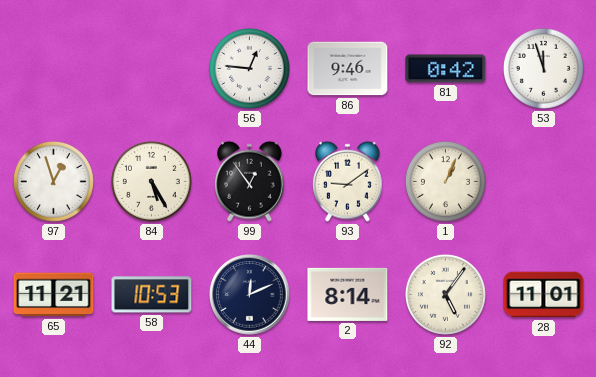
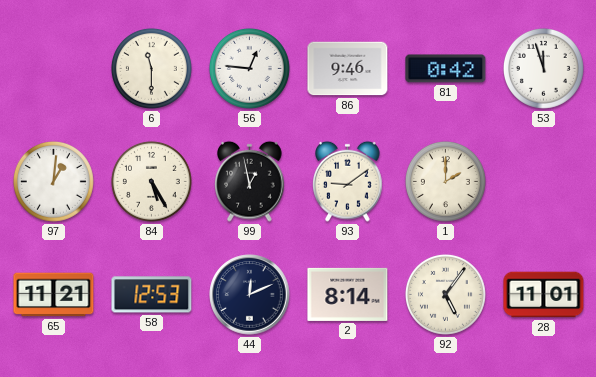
6: none -> 11:30
97: 12:57 -> 1:01
99: 12:54 -> 12:58
1: 1:04 -> 2:00
58: 10:53 -> 12:53
